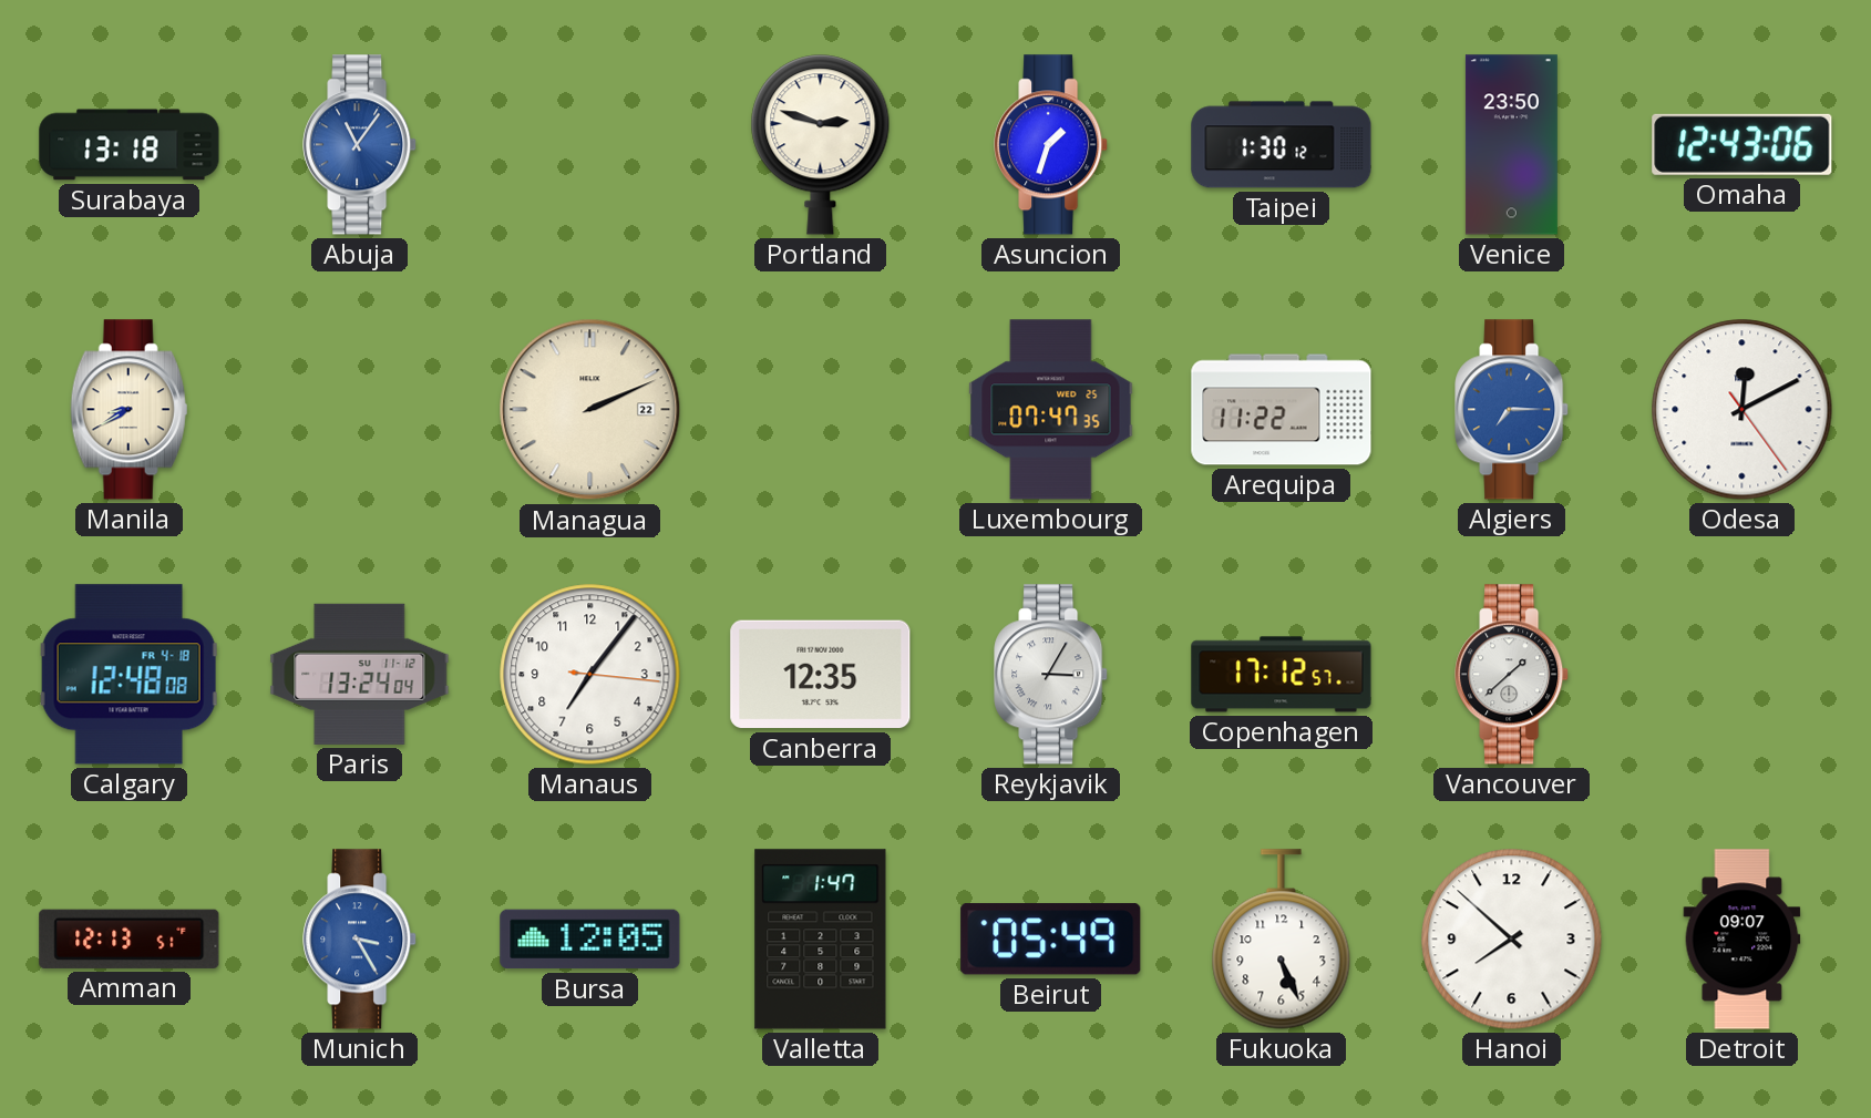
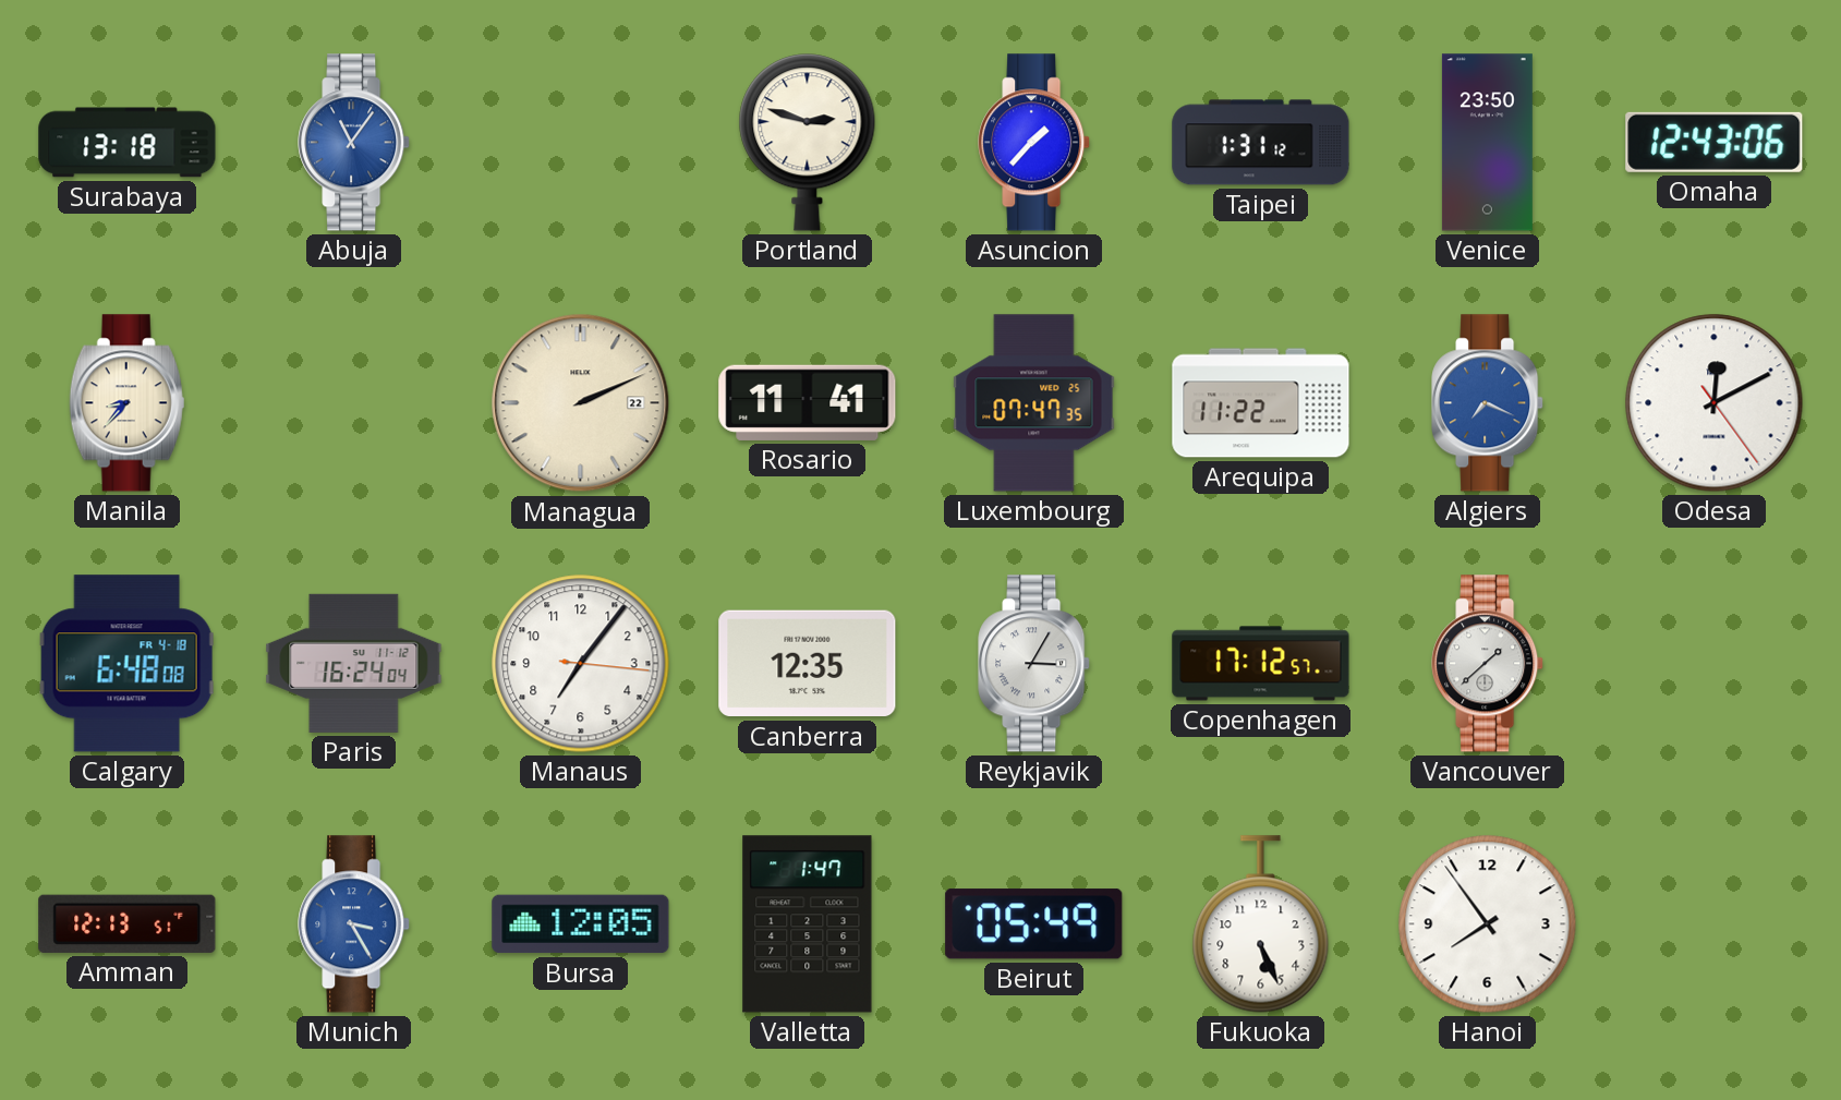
Asuncion: 1:33 -> 1:37
Taipei: 1:30 -> 1:31
Manila: 8:40 -> 8:37
Rosario: none -> 11:41
Algiers: 7:15 -> 7:19
Calgary: 12:48 -> 6:48
Paris: 13:24 -> 16:24
Hanoi: 7:52 -> 7:54
Detroit: 09:07 -> none
